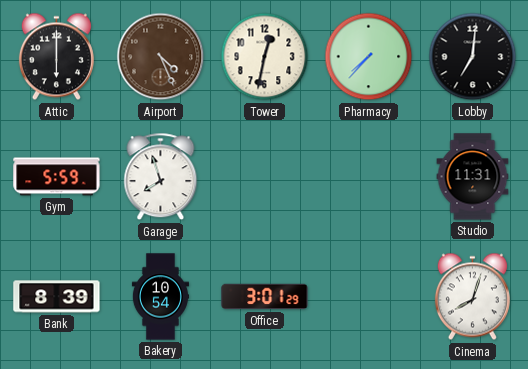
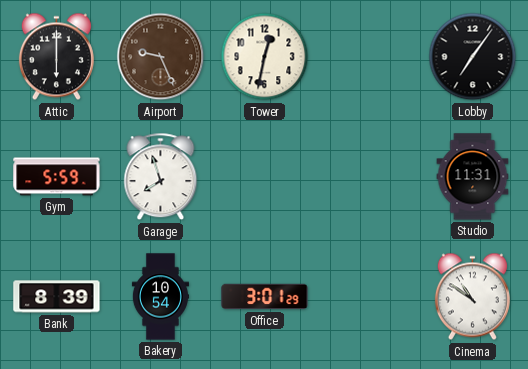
Airport: 4:26 -> 9:26
Pharmacy: 7:37 -> none
Lobby: 7:01 -> 7:06
Cinema: 8:03 -> 10:51
